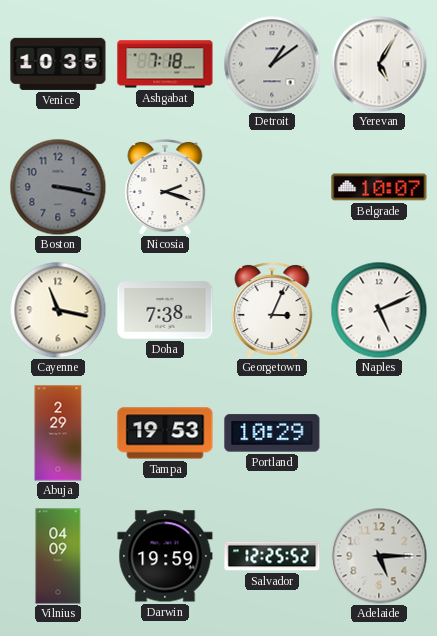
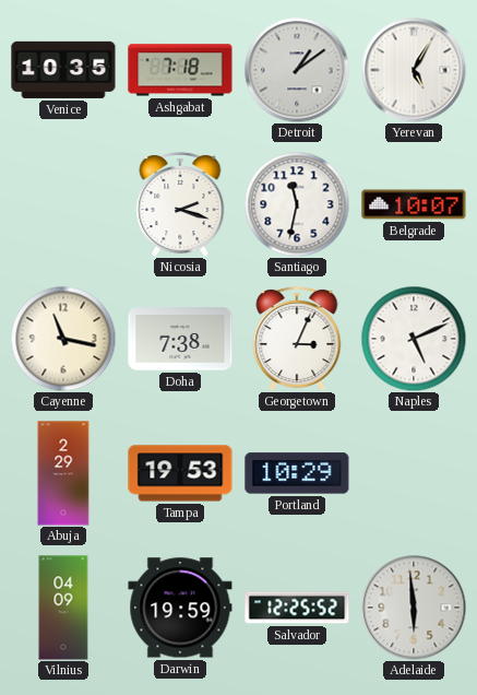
Boston: 3:17 -> none
Santiago: none -> 11:32
Adelaide: 5:15 -> 5:59
